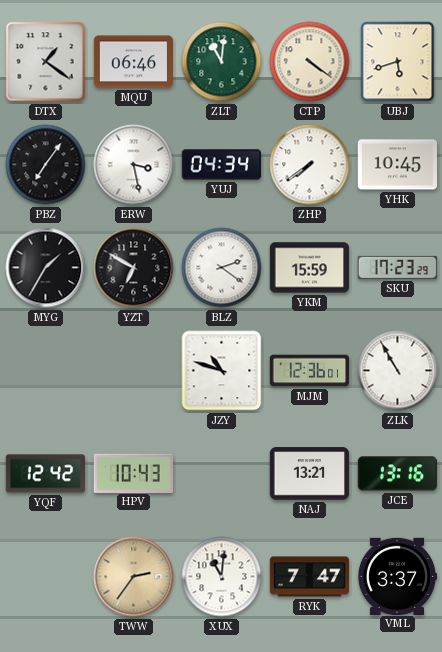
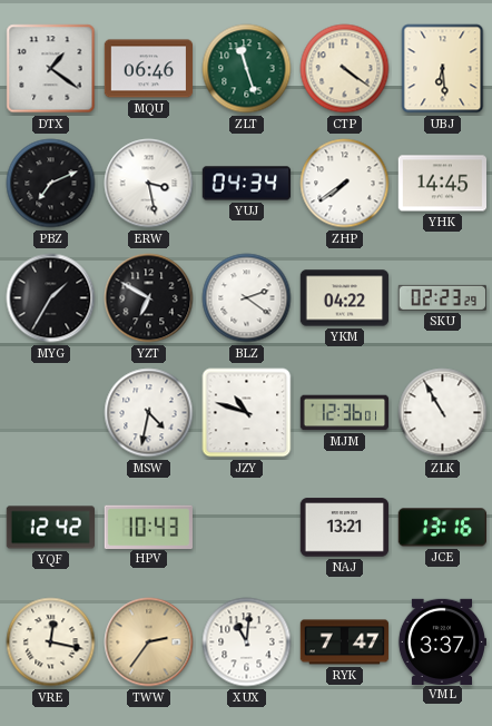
ZLT: 11:01 -> 11:27
UBJ: 5:42 -> 6:29
PBZ: 7:06 -> 7:11
YHK: 10:45 -> 14:45
YKM: 15:59 -> 04:22
SKU: 17:23 -> 02:23
MSW: none -> 4:32
VRE: none -> 12:17
